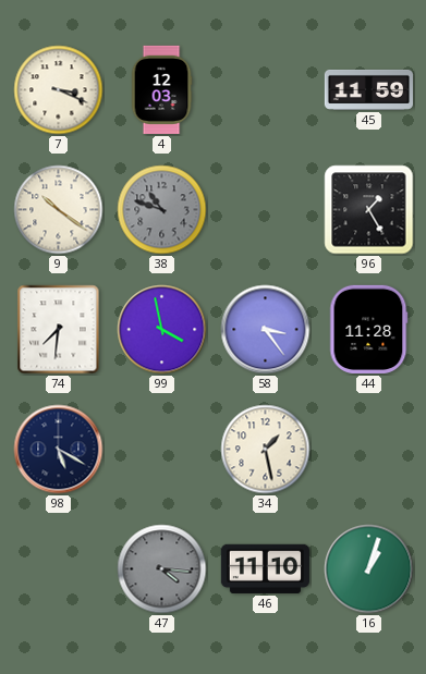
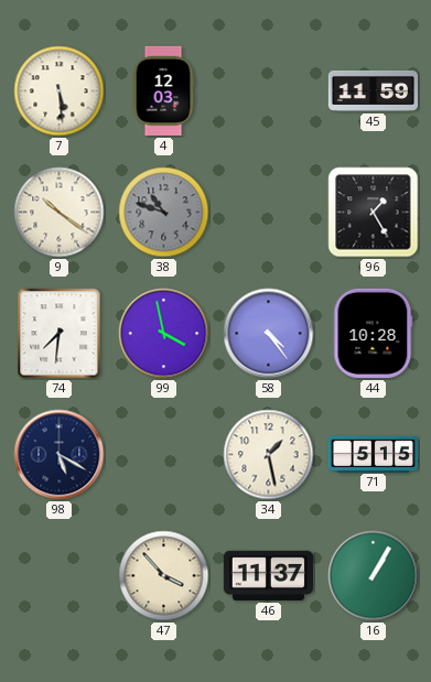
7: 3:19 -> 5:29
58: 3:24 -> 4:24
44: 11:28 -> 10:28
71: none -> 5:15
47: 4:16 -> 3:53
47 dial: grey -> cream
46: 11:10 -> 11:37
16: 1:03 -> 1:05
